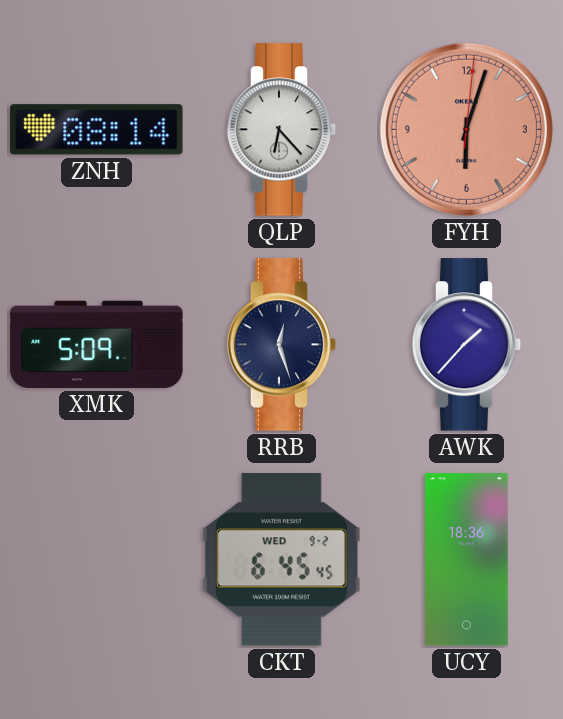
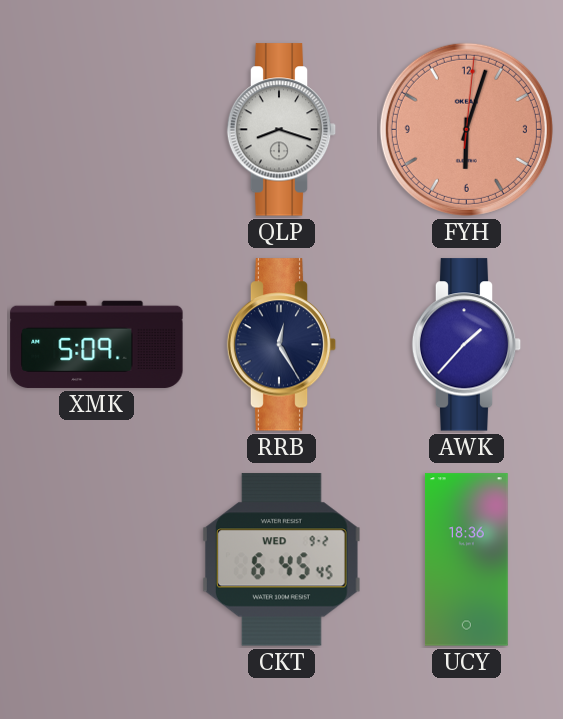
ZNH: 08:14 -> none
QLP: 6:23 -> 8:18
RRB: 12:27 -> 12:25
